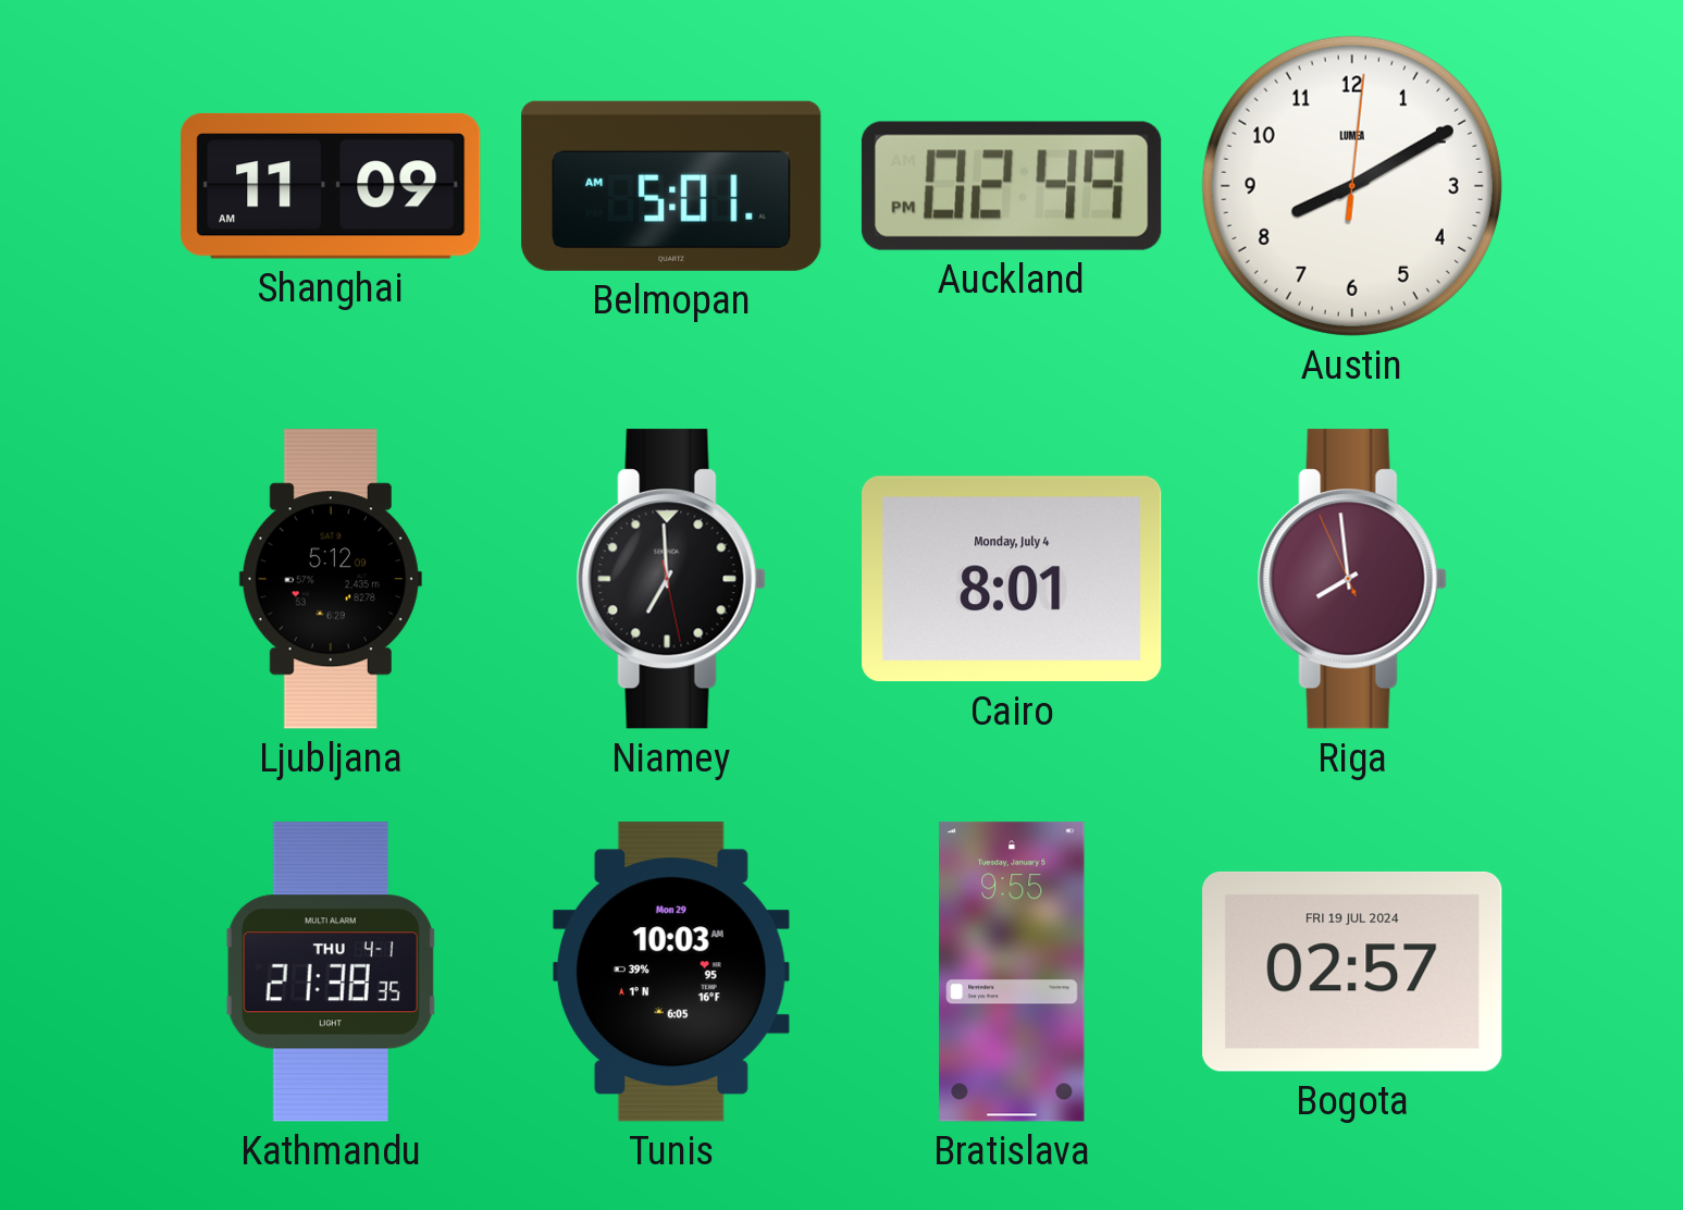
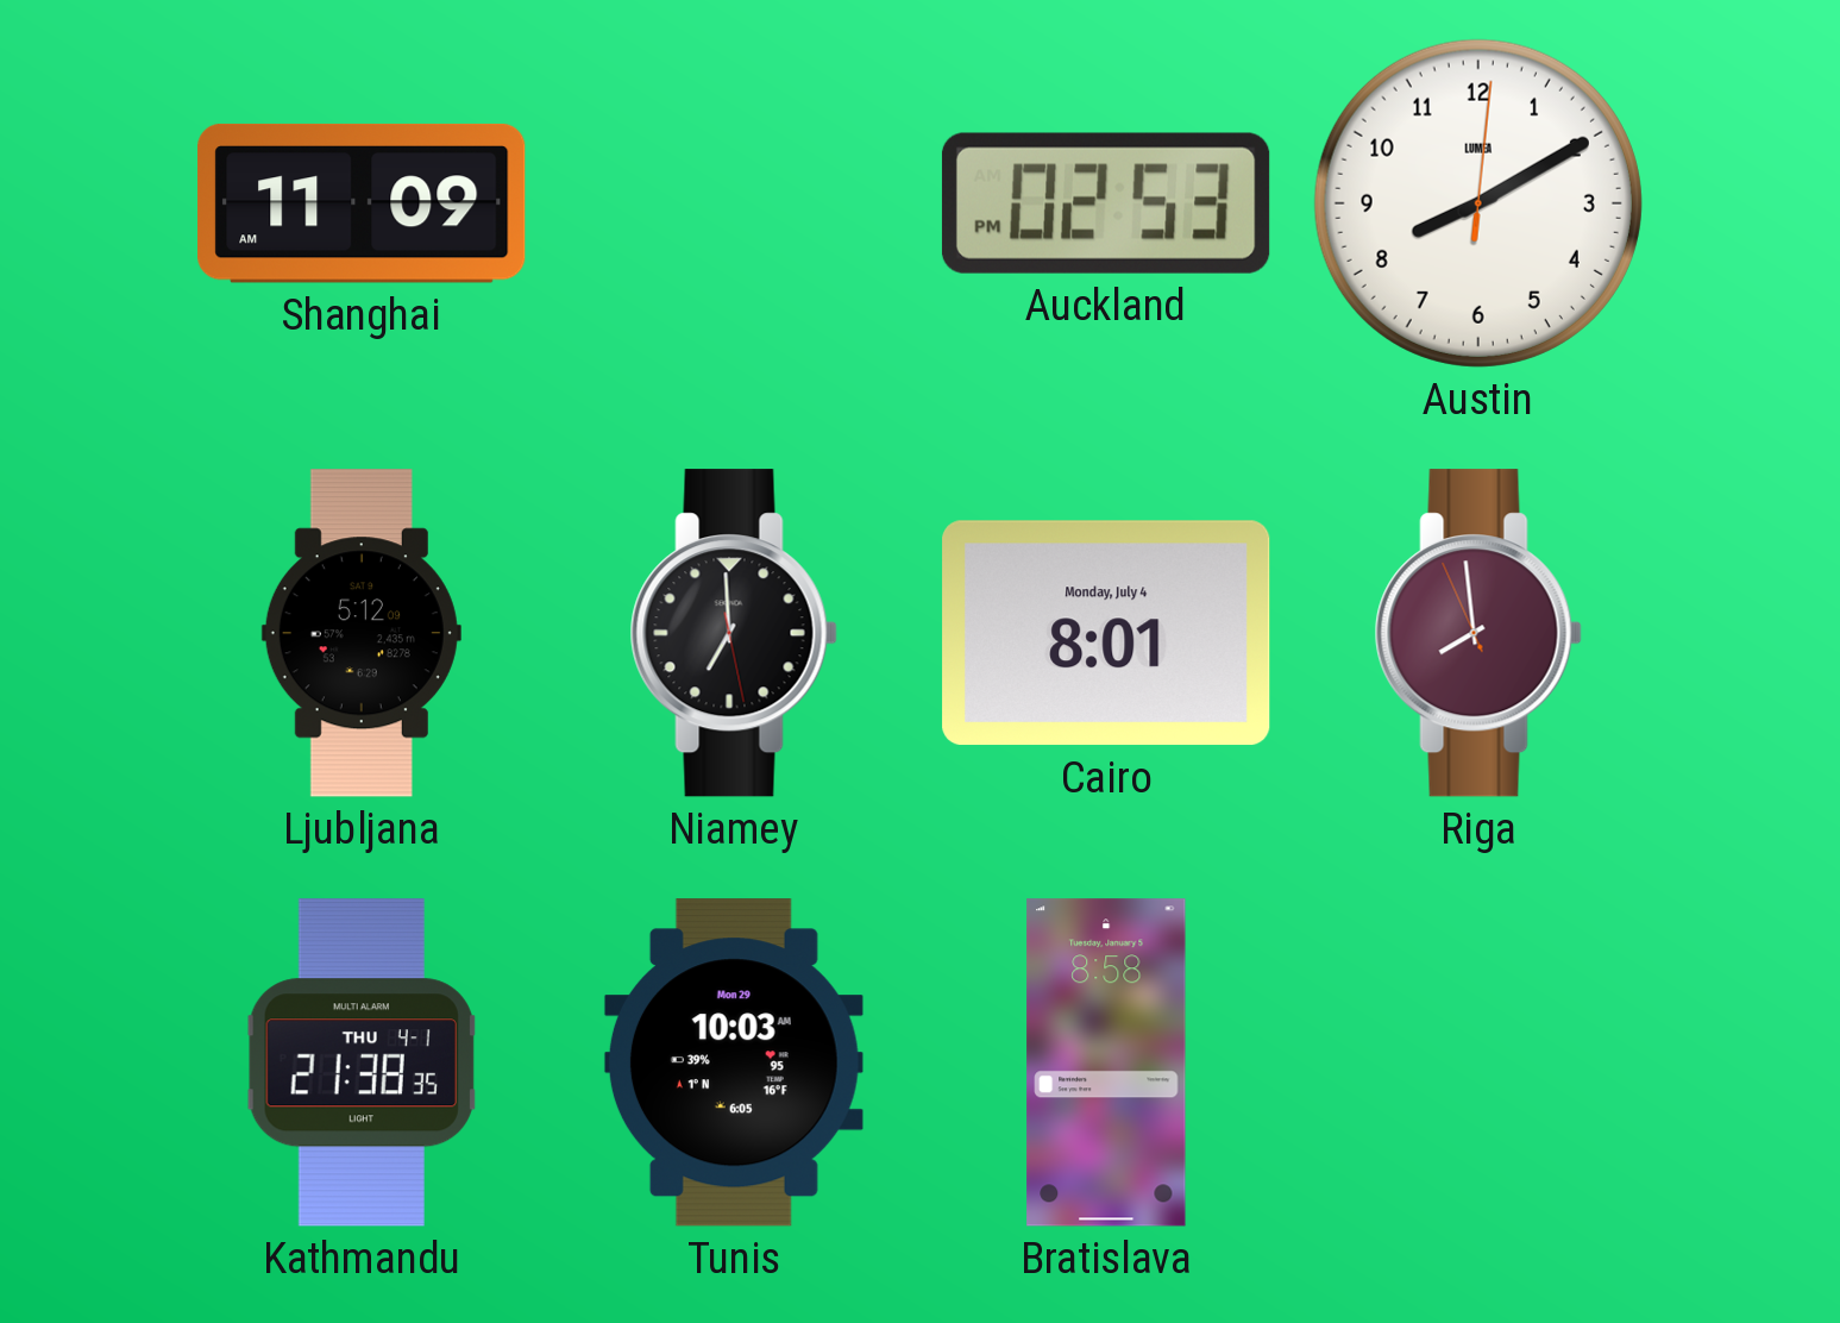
Belmopan: 5:01 -> none
Auckland: 02:49 -> 02:53
Bratislava: 9:55 -> 8:58
Bogota: 02:57 -> none
